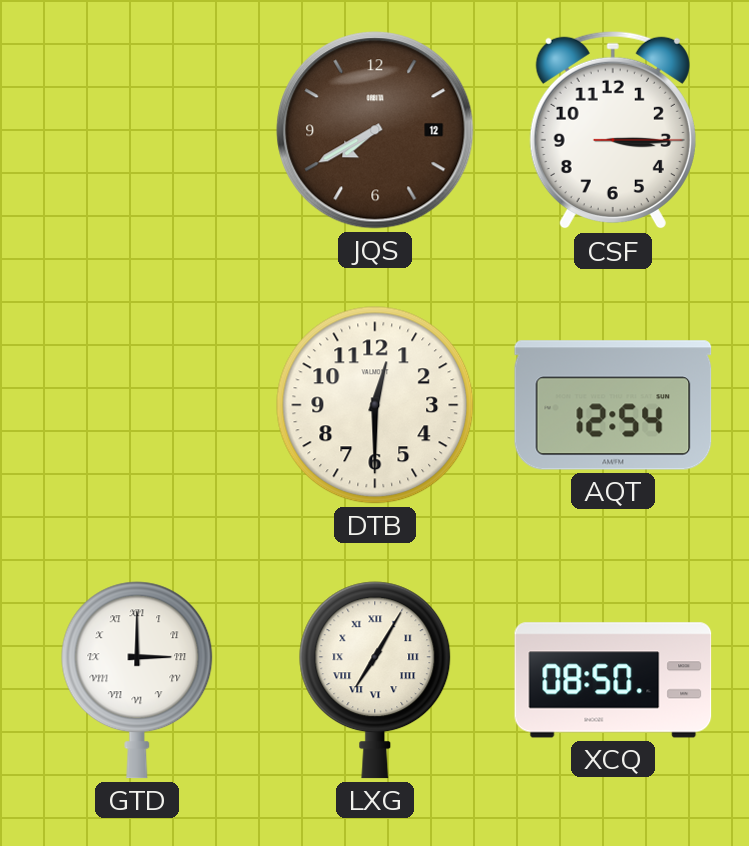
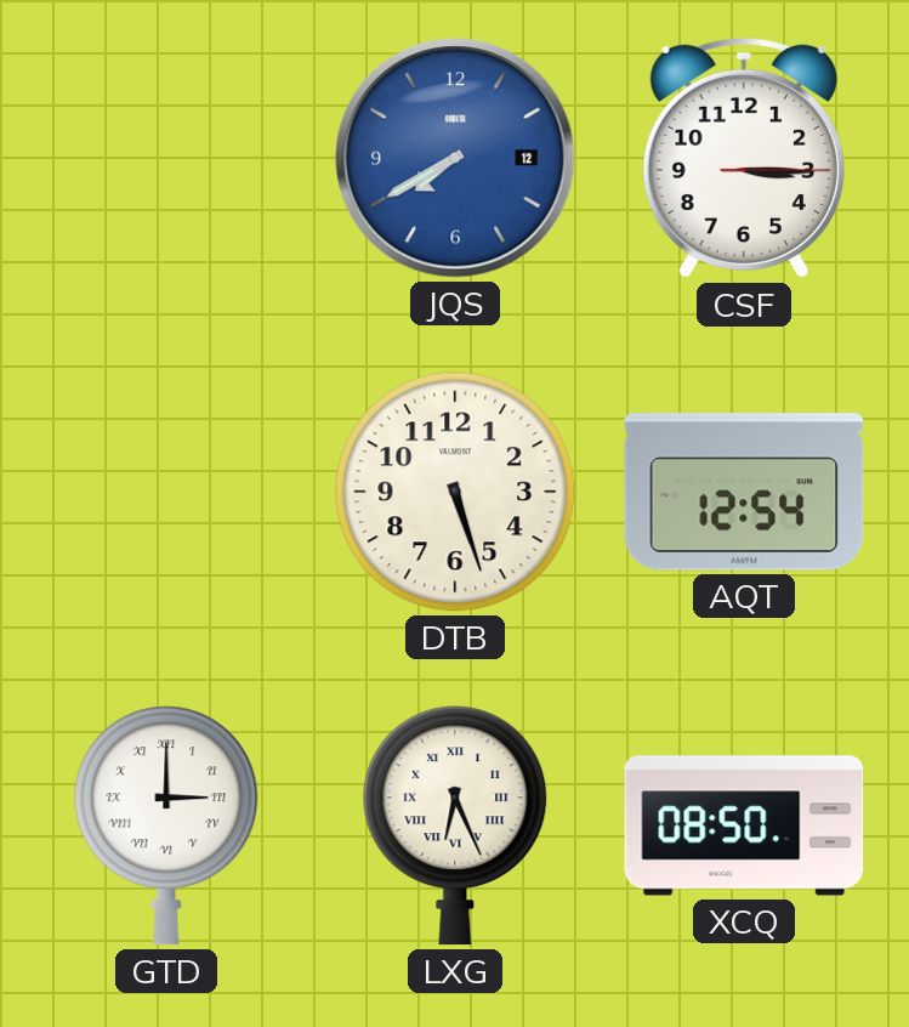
JQS dial: brown -> blue
DTB: 12:30 -> 5:27
LXG: 7:05 -> 6:26
